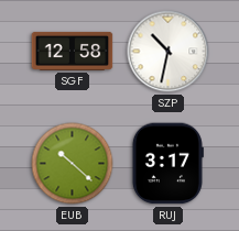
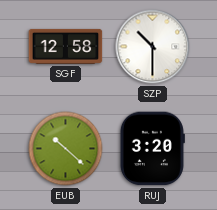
SZP: 10:32 -> 10:30
RUJ: 3:17 -> 3:20
